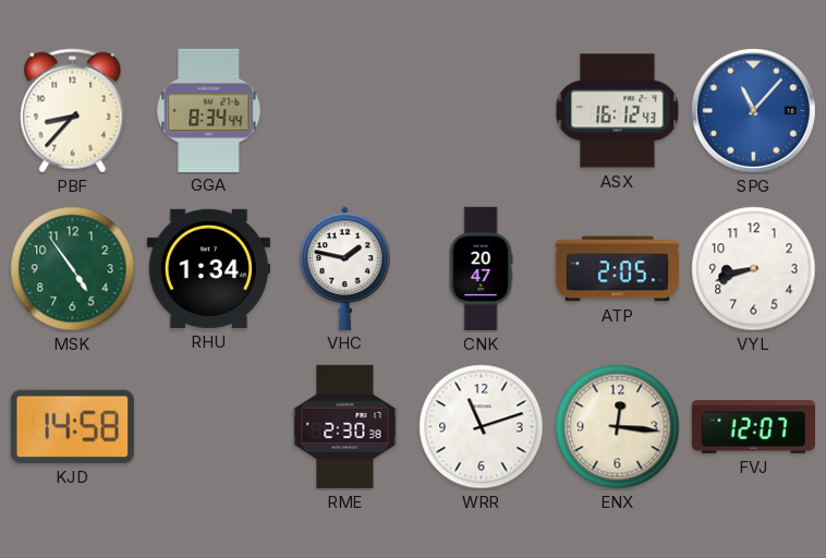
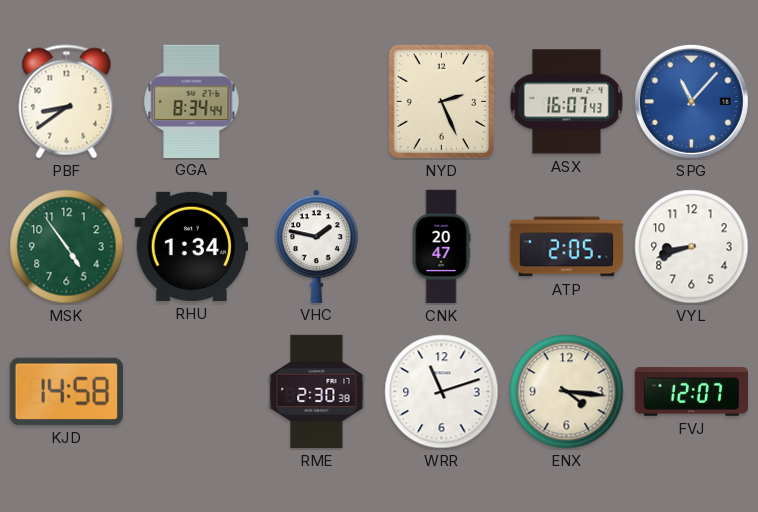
PBF: 8:37 -> 8:39
NYD: none -> 2:26
ASX: 16:12 -> 16:07
ENX: 12:16 -> 4:16
